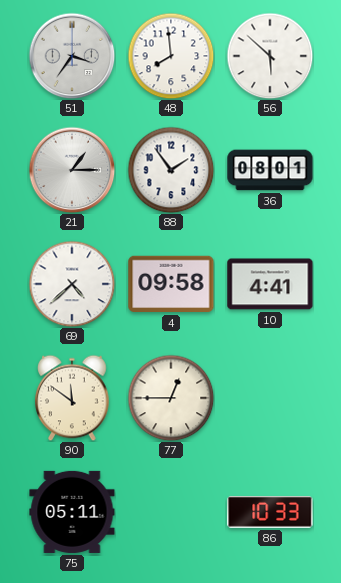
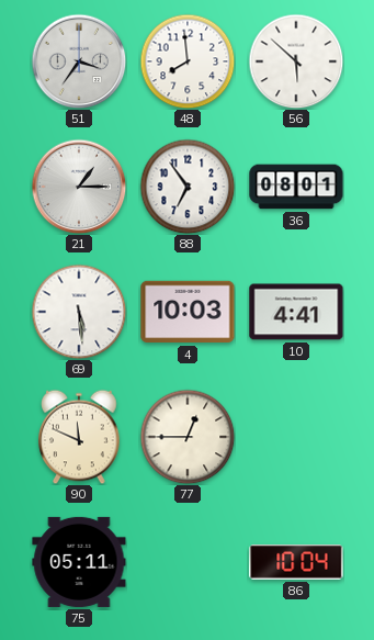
88: 1:54 -> 6:54
69: 4:38 -> 5:29
4: 09:58 -> 10:03
90: 11:51 -> 11:49
86: 10:33 -> 10:04
